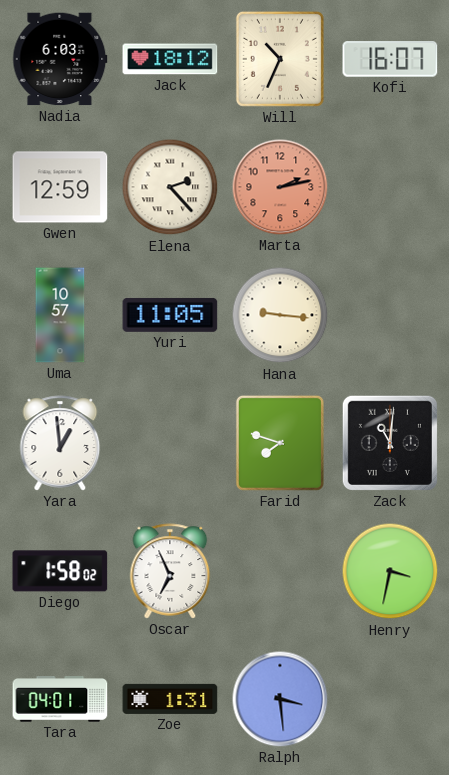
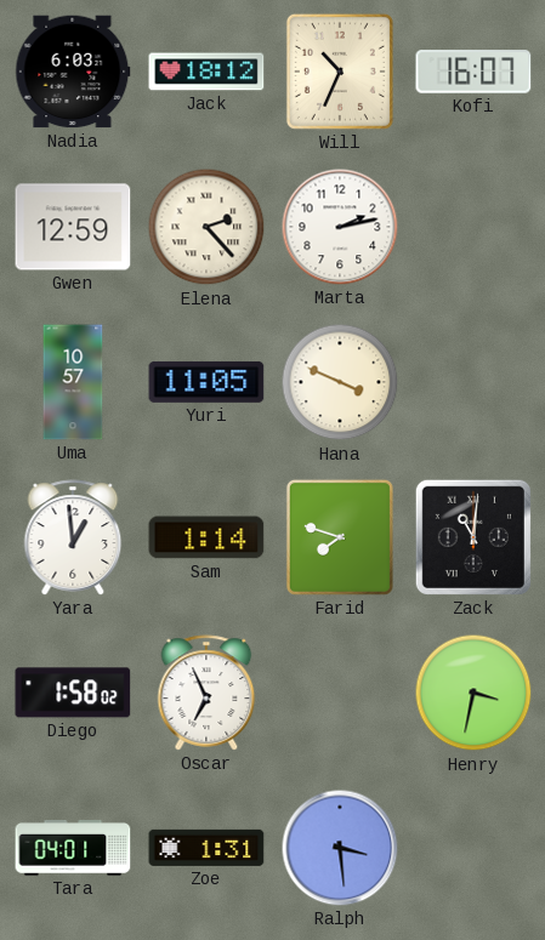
Marta dial: salmon -> white
Hana: 9:16 -> 3:49
Sam: none -> 1:14
